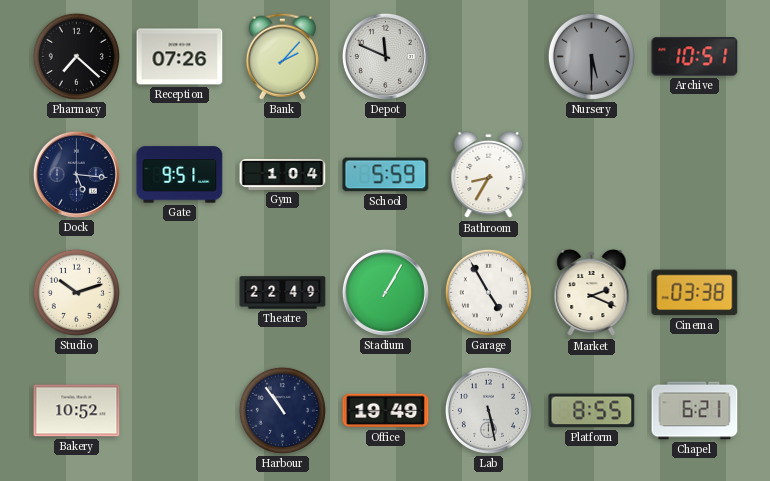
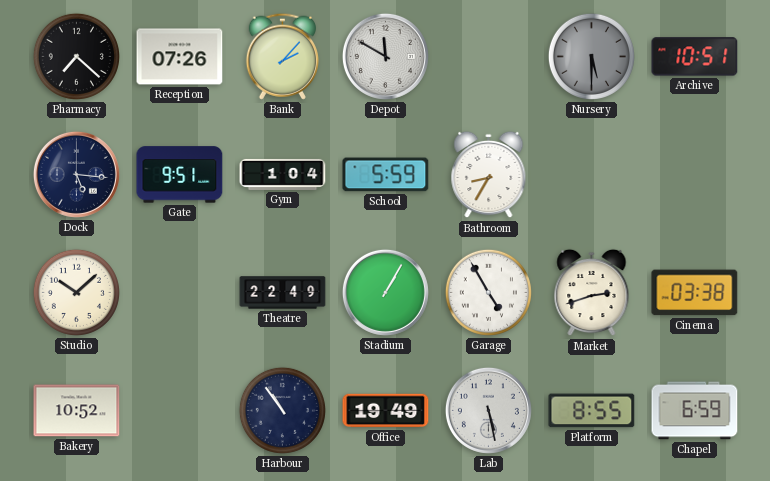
Depot: 11:49 -> 11:50
Studio: 10:12 -> 10:08
Market: 2:19 -> 2:42
Chapel: 6:21 -> 6:59
